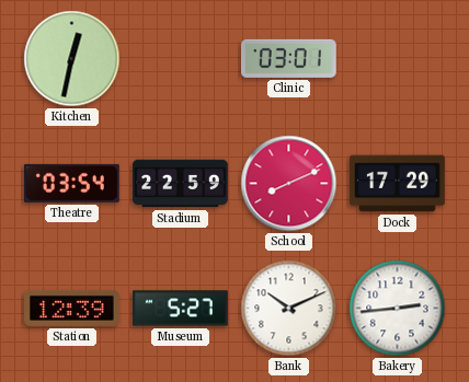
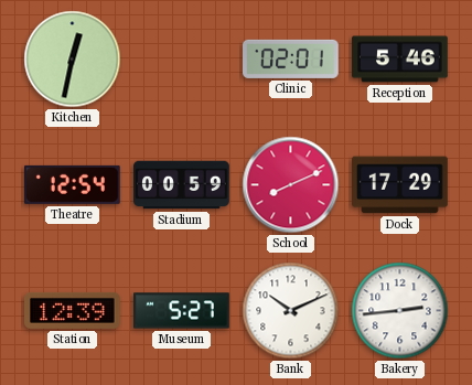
Clinic: 03:01 -> 02:01
Reception: none -> 5:46
Theatre: 03:54 -> 12:54
Stadium: 22:59 -> 00:59
